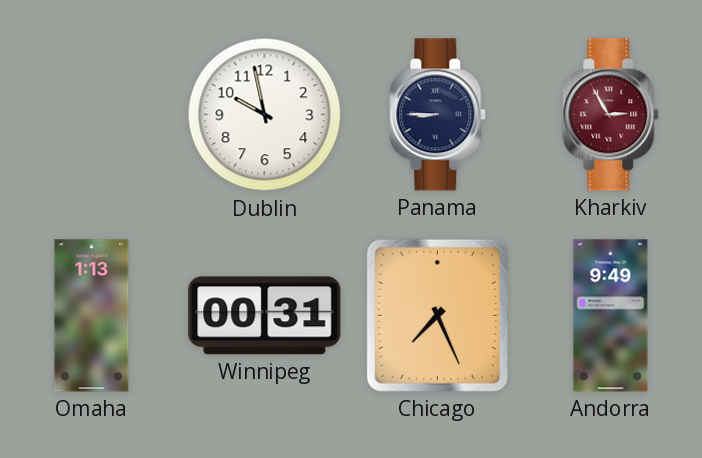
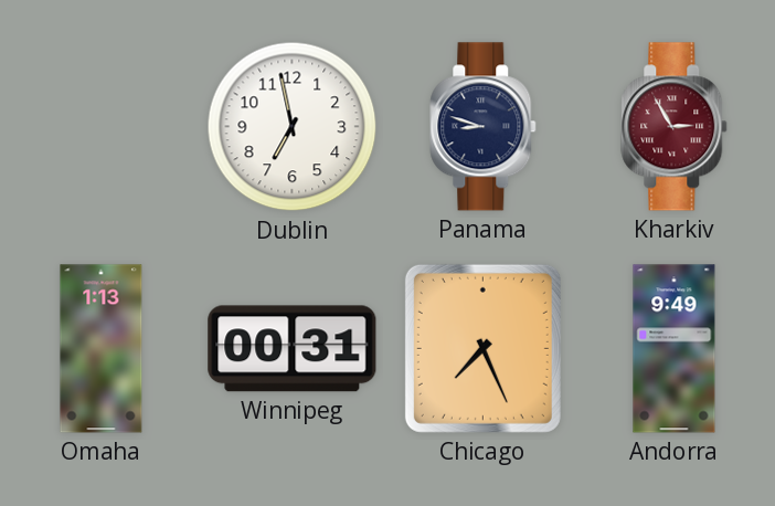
Dublin: 9:58 -> 6:58
Panama: 8:45 -> 8:48
